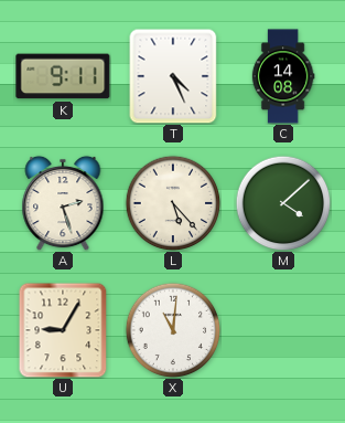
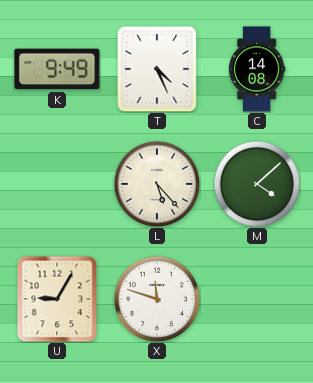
K: 9:11 -> 9:49
A: 2:27 -> none
X: 11:01 -> 11:48
